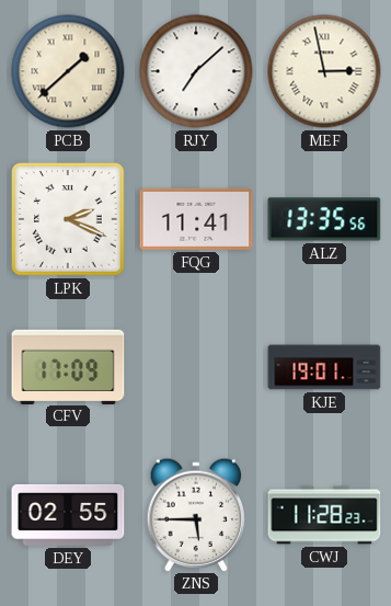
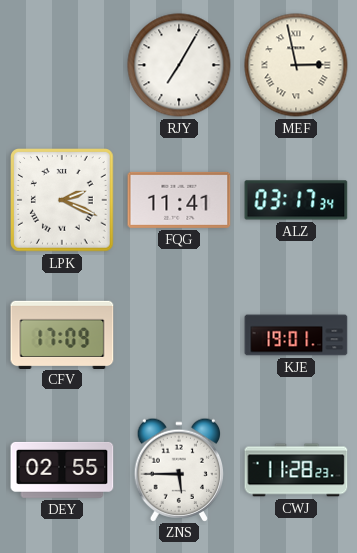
PCB: 1:38 -> none
RJY: 7:08 -> 7:05
ALZ: 13:35 -> 03:17
